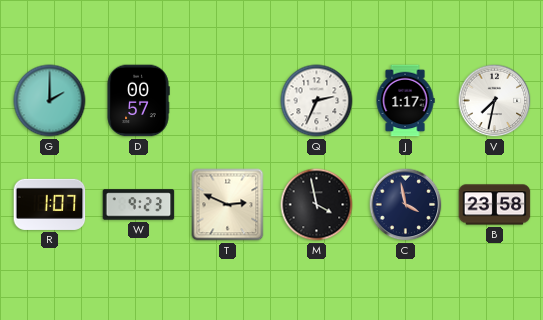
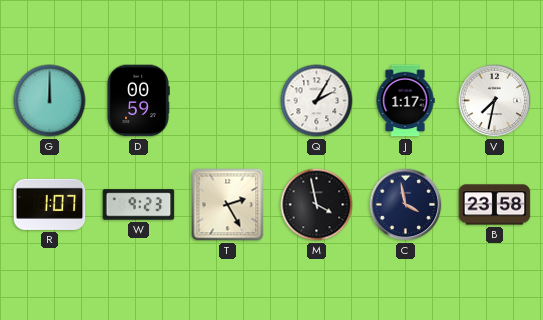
G: 2:00 -> 12:00
D: 00:57 -> 00:59
Q: 2:34 -> 2:05
T: 2:49 -> 2:25
